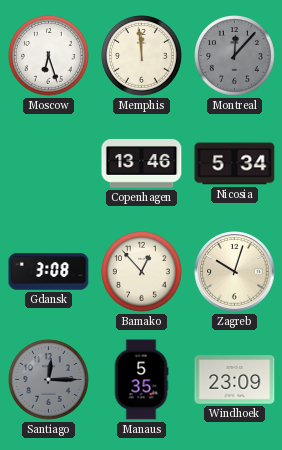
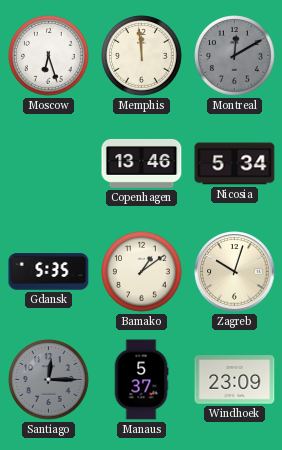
Montreal: 12:07 -> 12:10
Gdansk: 3:08 -> 5:35
Bamako: 12:53 -> 1:09
Manaus: 5:35 -> 5:37
